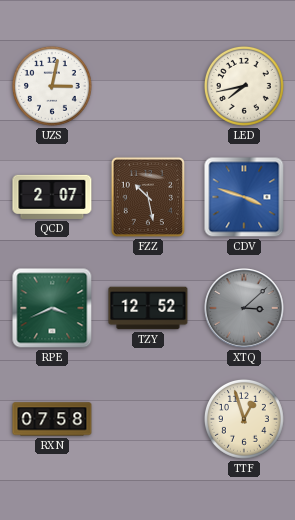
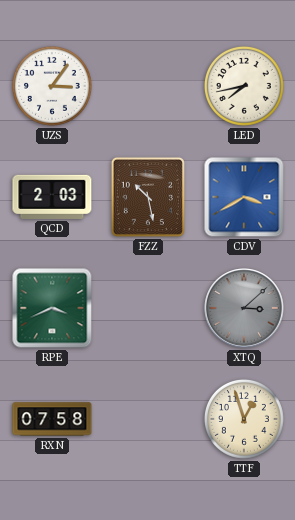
UZS: 3:02 -> 3:06
QCD: 2:07 -> 2:03
CDV: 3:48 -> 3:40
TZY: 12:52 -> none
